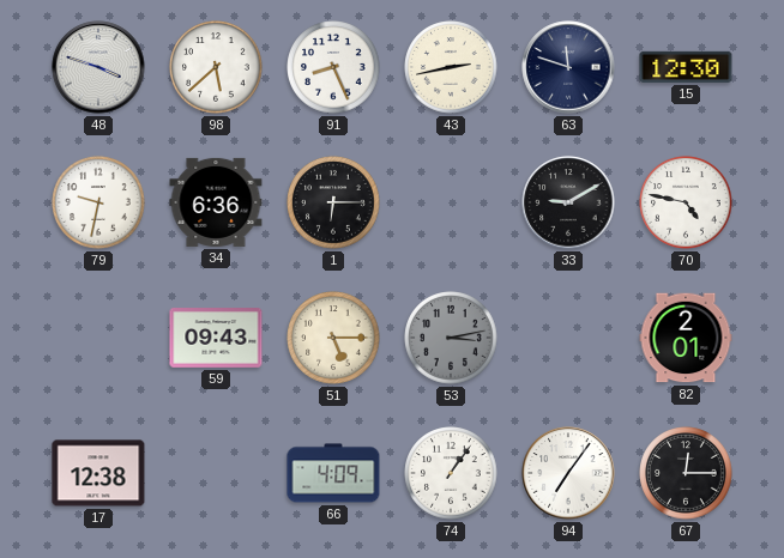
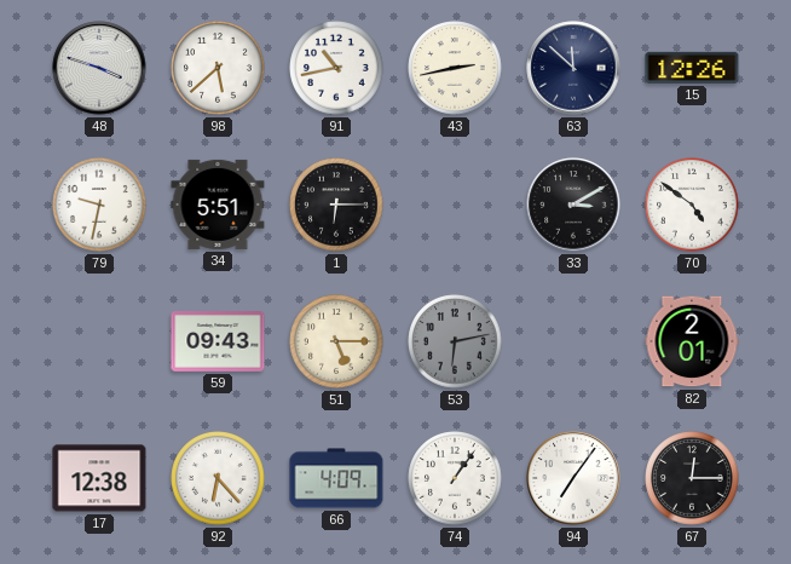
91: 8:26 -> 10:43
63: 11:48 -> 11:52
15: 12:30 -> 12:26
34: 6:36 -> 5:51
33: 9:10 -> 3:10
70: 4:47 -> 4:51
53: 3:13 -> 6:13
92: none -> 6:23
